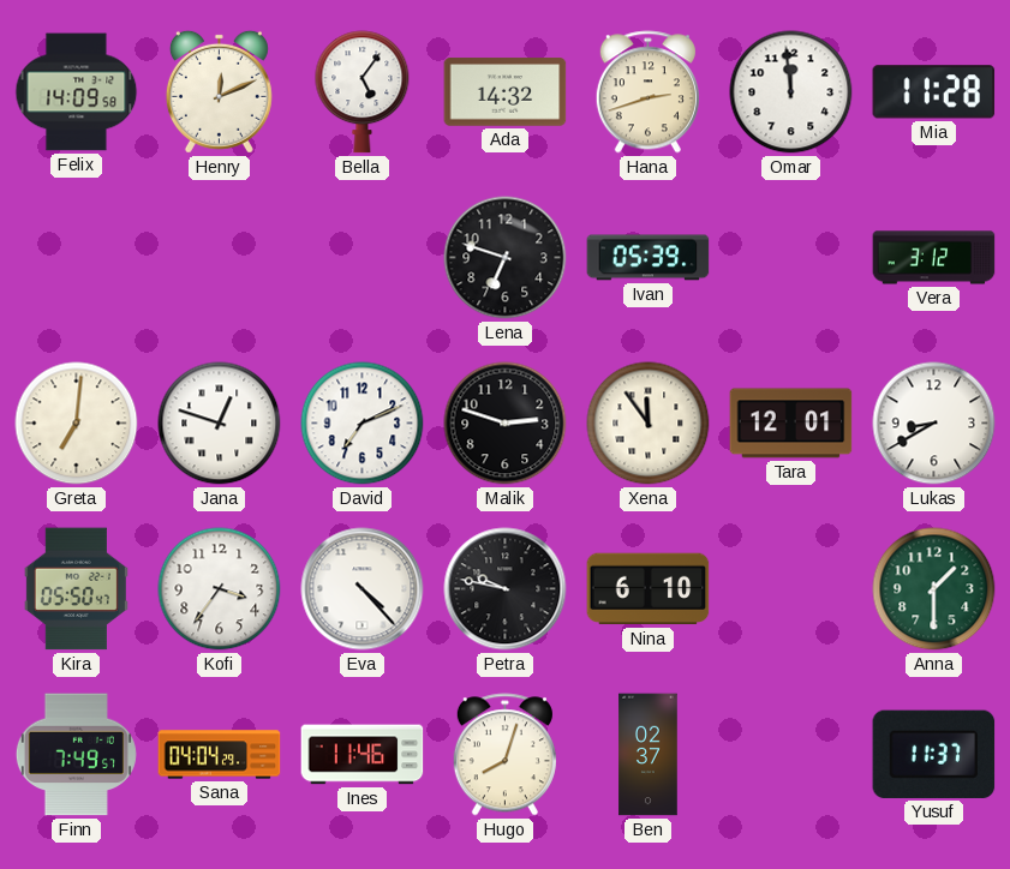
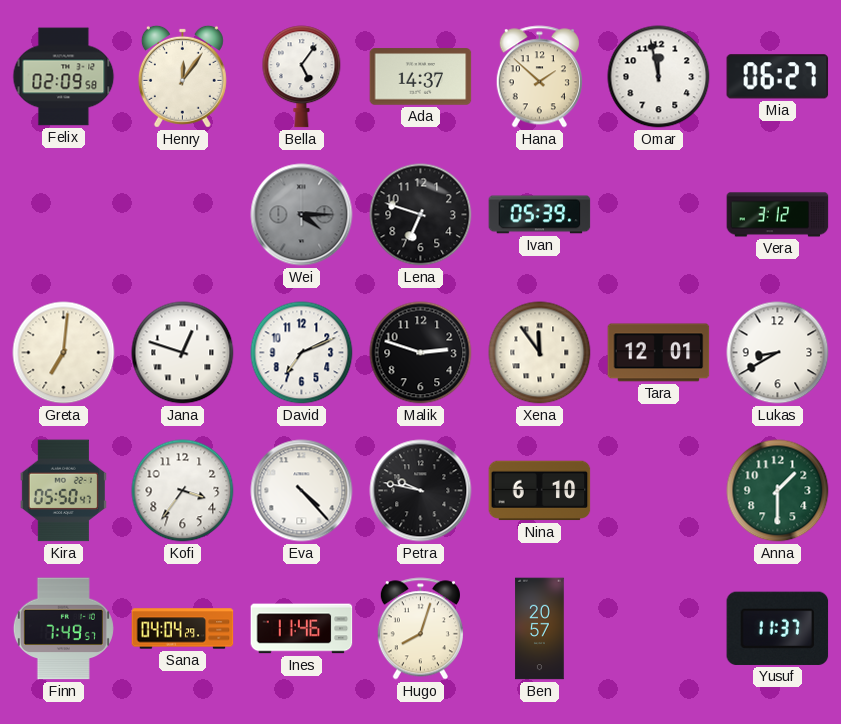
Felix: 14:09 -> 02:09
Henry: 12:11 -> 12:06
Ada: 14:32 -> 14:37
Hana: 2:42 -> 1:52
Omar: 11:59 -> 11:58
Mia: 11:28 -> 06:27
Wei: none -> 4:15
Ben: 02:37 -> 20:57
